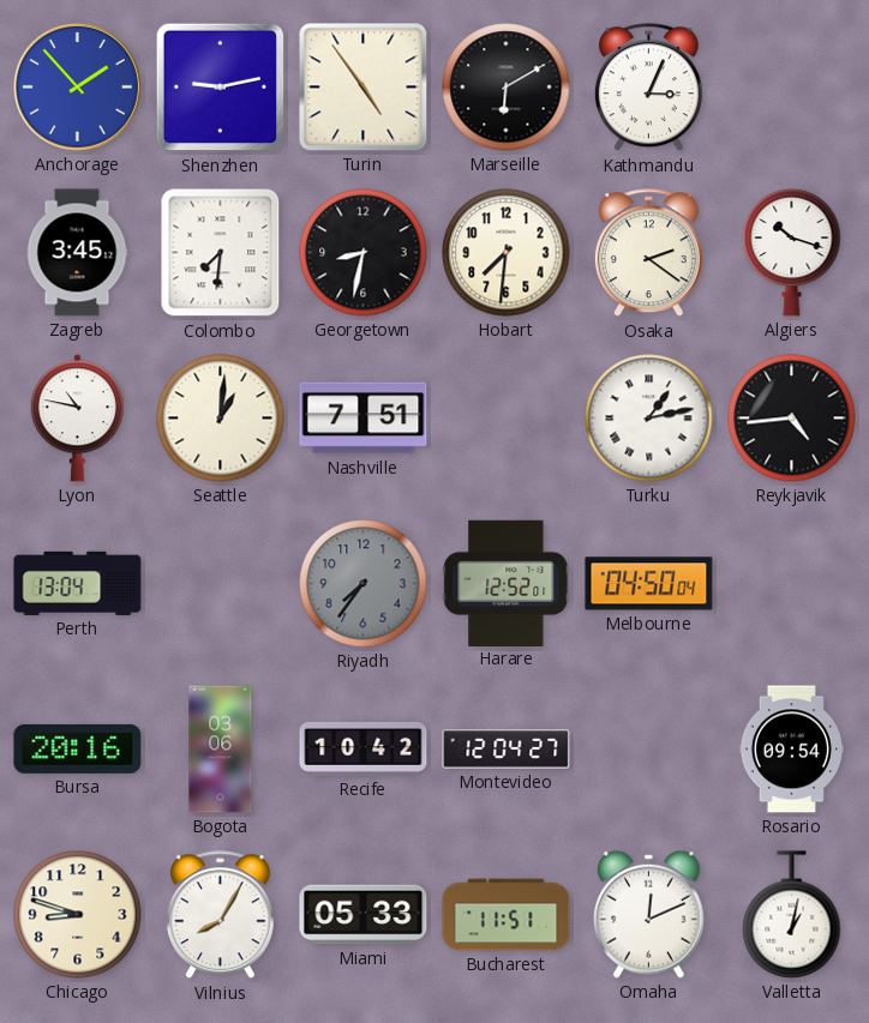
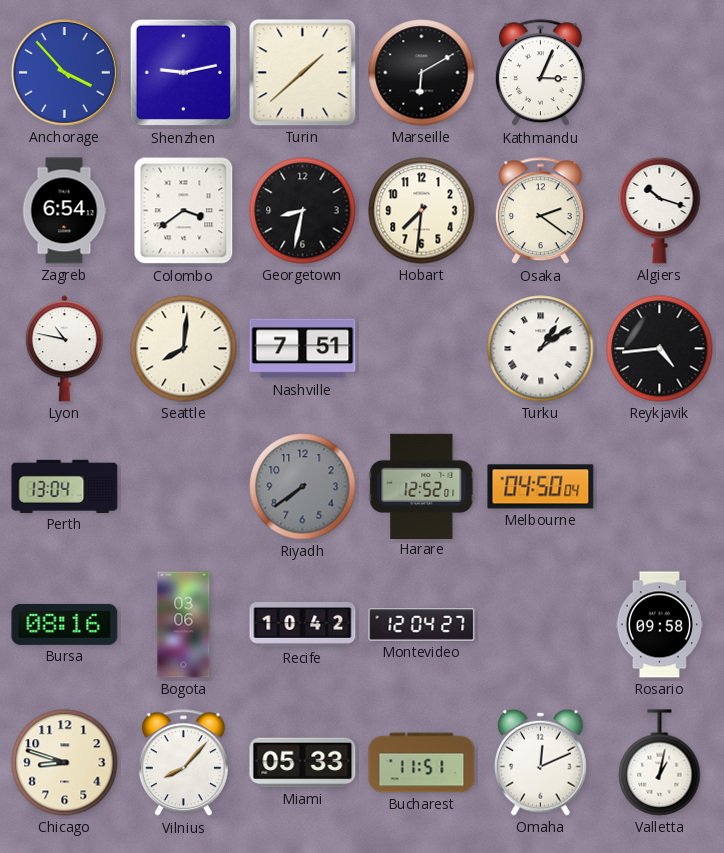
Anchorage: 1:53 -> 3:53
Turin: 4:54 -> 1:38
Zagreb: 3:45 -> 6:54
Colombo: 7:31 -> 3:39
Seattle: 1:01 -> 8:01
Turku: 1:13 -> 1:09
Riyadh: 7:36 -> 7:39
Bursa: 20:16 -> 08:16
Rosario: 09:54 -> 09:58
Vilnius: 8:05 -> 8:07
